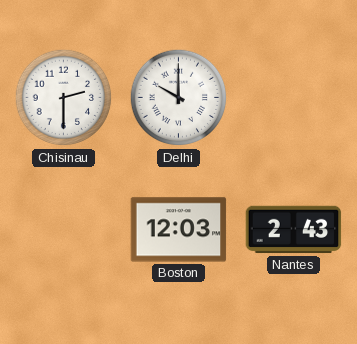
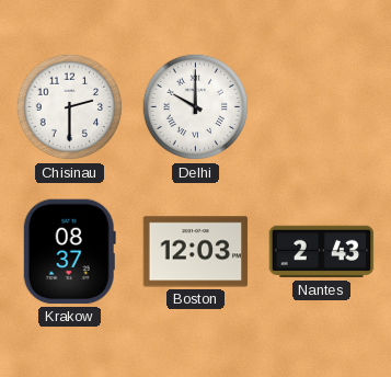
Krakow: none -> 08:37
